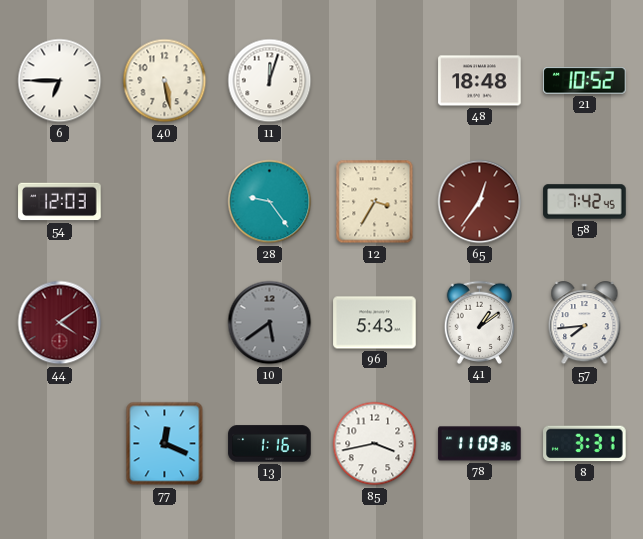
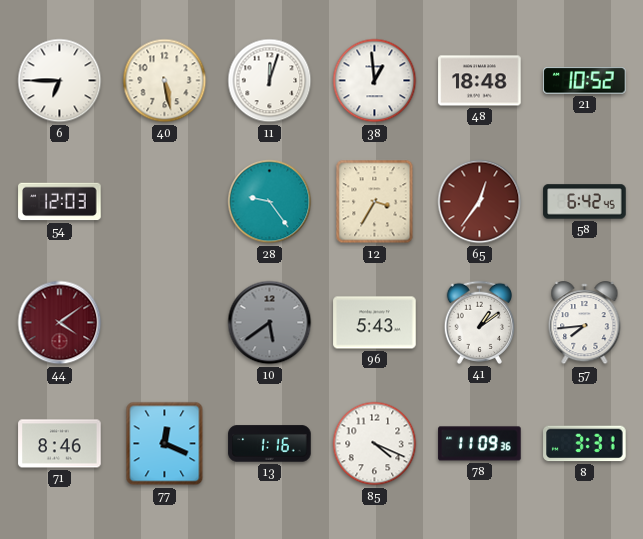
38: none -> 12:59
58: 7:42 -> 6:42
71: none -> 8:46
85: 3:43 -> 4:19
